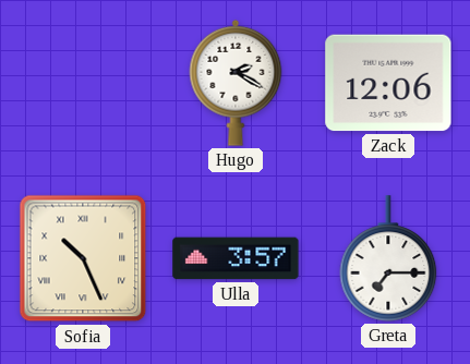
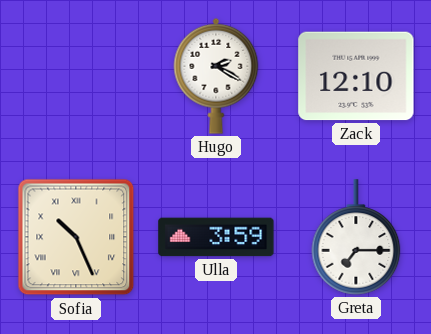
Zack: 12:06 -> 12:10
Ulla: 3:57 -> 3:59
